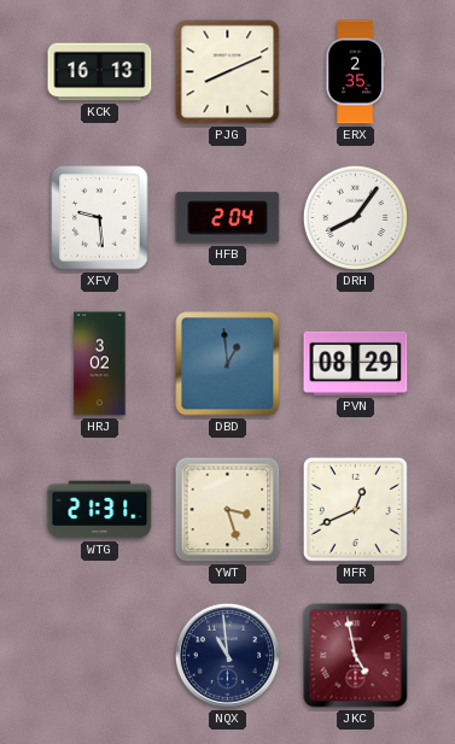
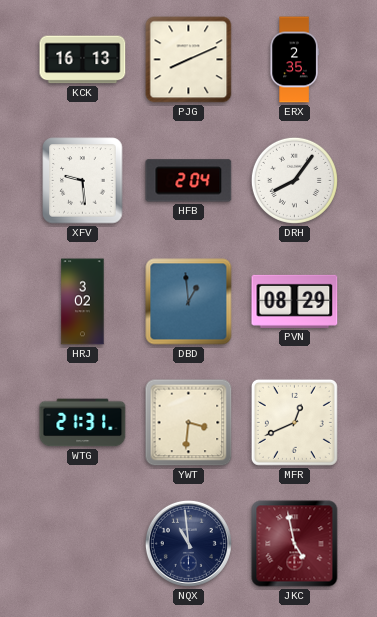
YWT: 3:27 -> 3:31
